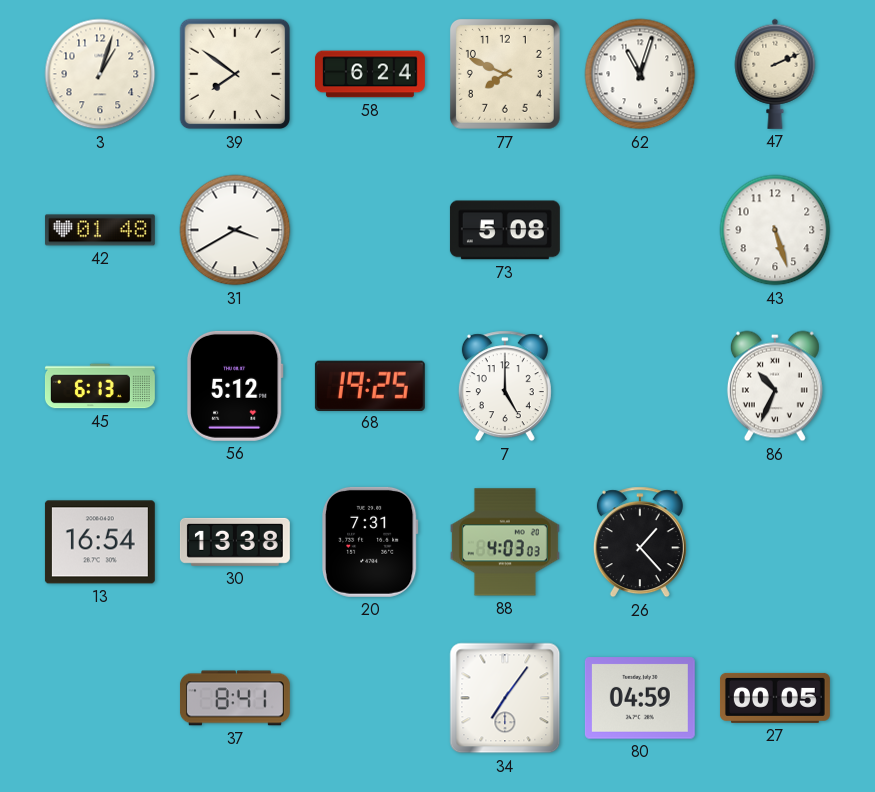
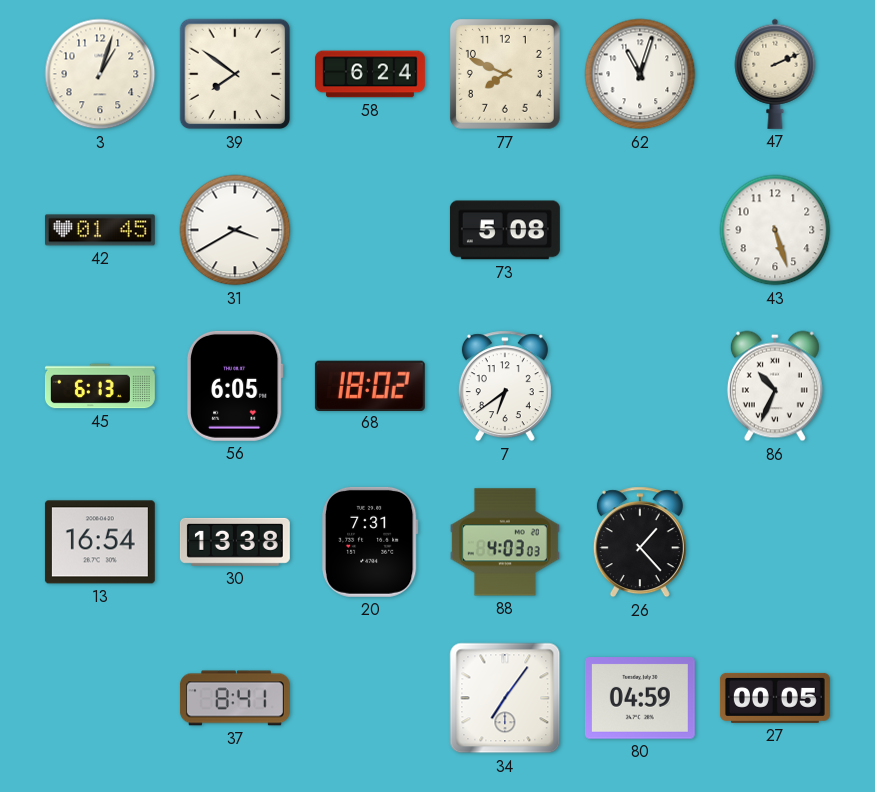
42: 01:48 -> 01:45
56: 5:12 -> 6:05
68: 19:25 -> 18:02
7: 5:00 -> 6:39
